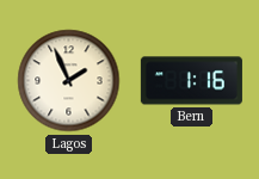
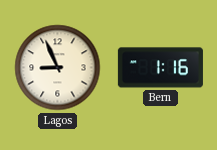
Lagos: 1:56 -> 8:56
